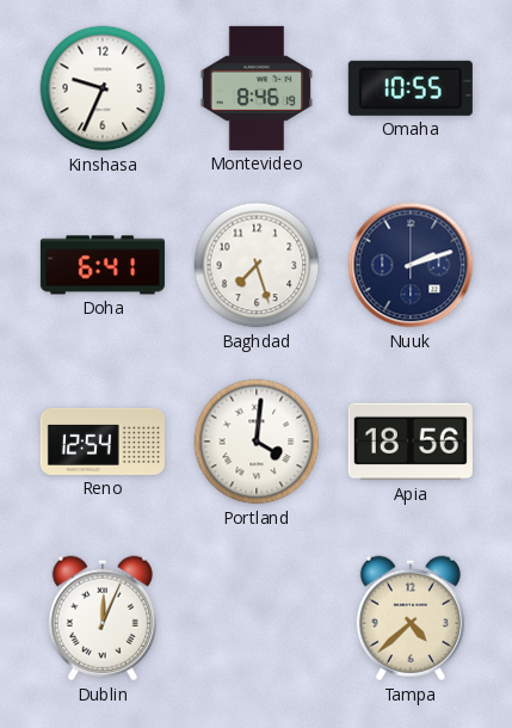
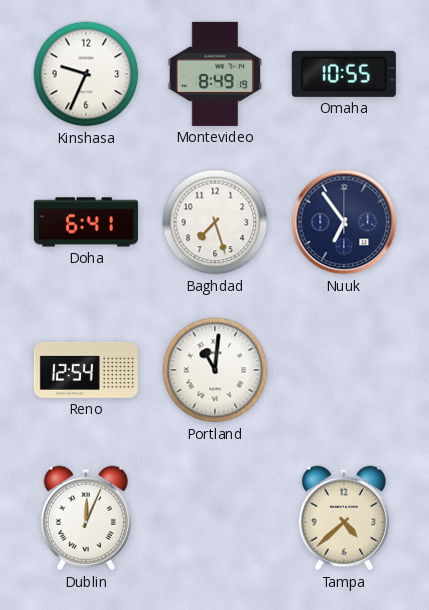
Montevideo: 8:46 -> 8:49
Nuuk: 2:12 -> 6:54
Portland: 4:01 -> 11:01
Apia: 18:56 -> none
